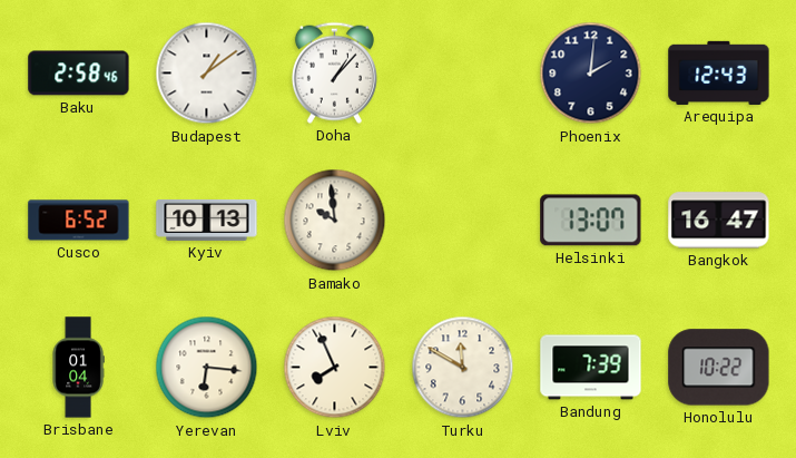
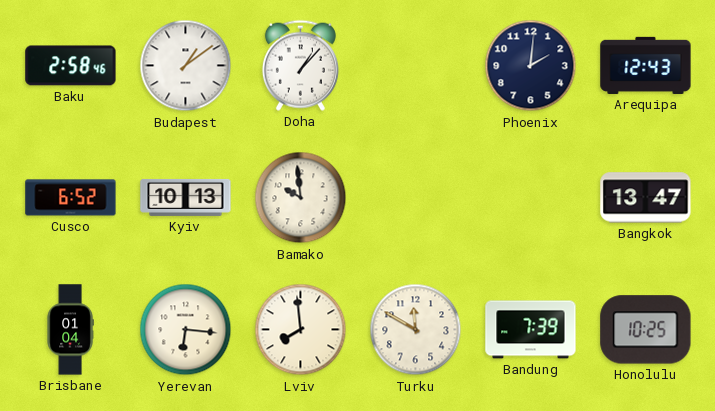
Helsinki: 13:07 -> none
Bangkok: 16:47 -> 13:47
Lviv: 7:56 -> 7:59
Honolulu: 10:22 -> 10:25
